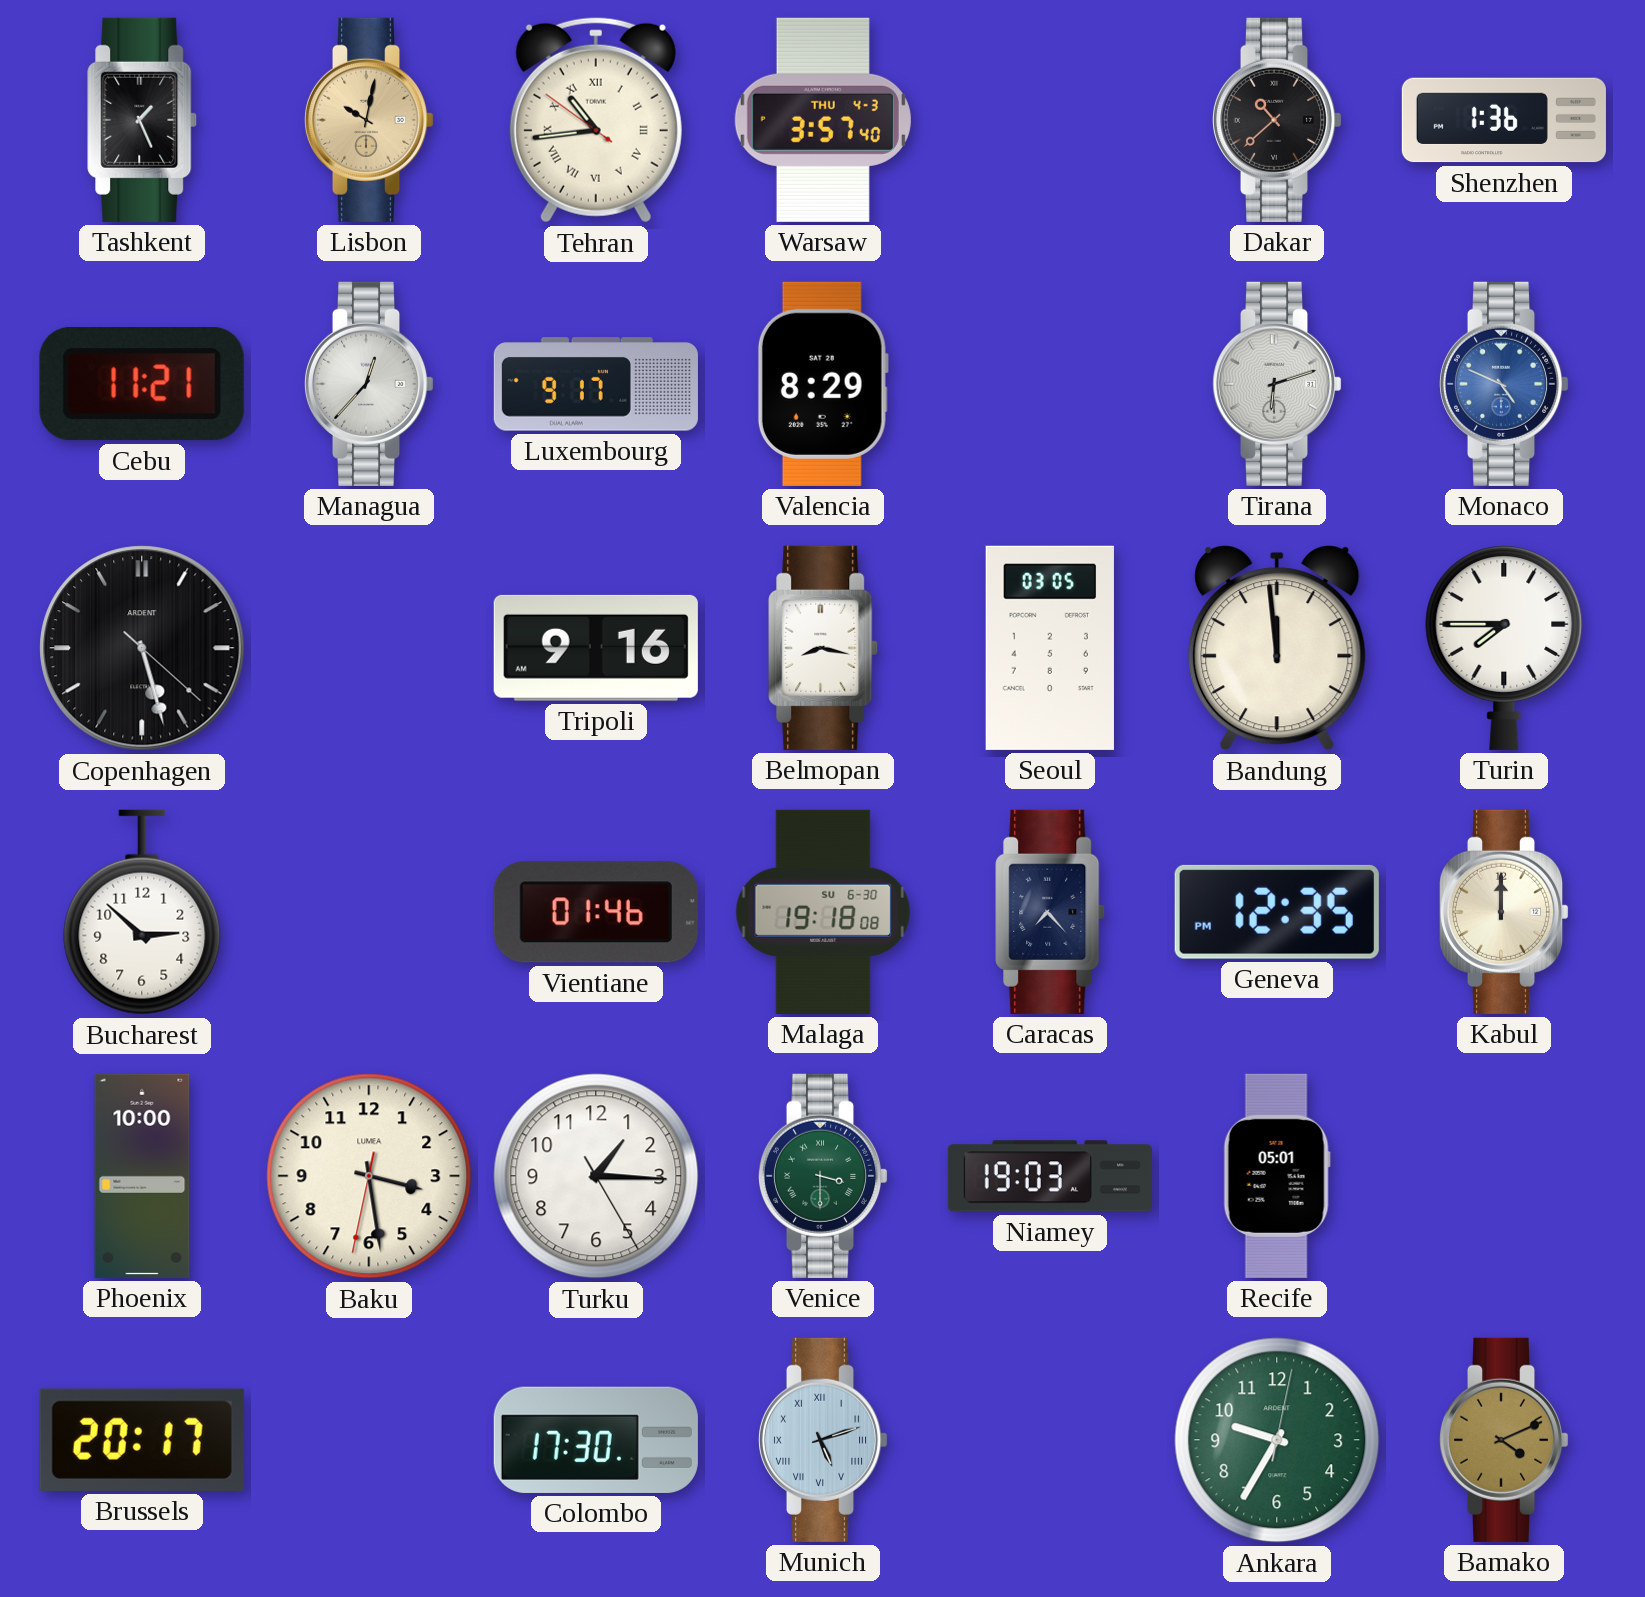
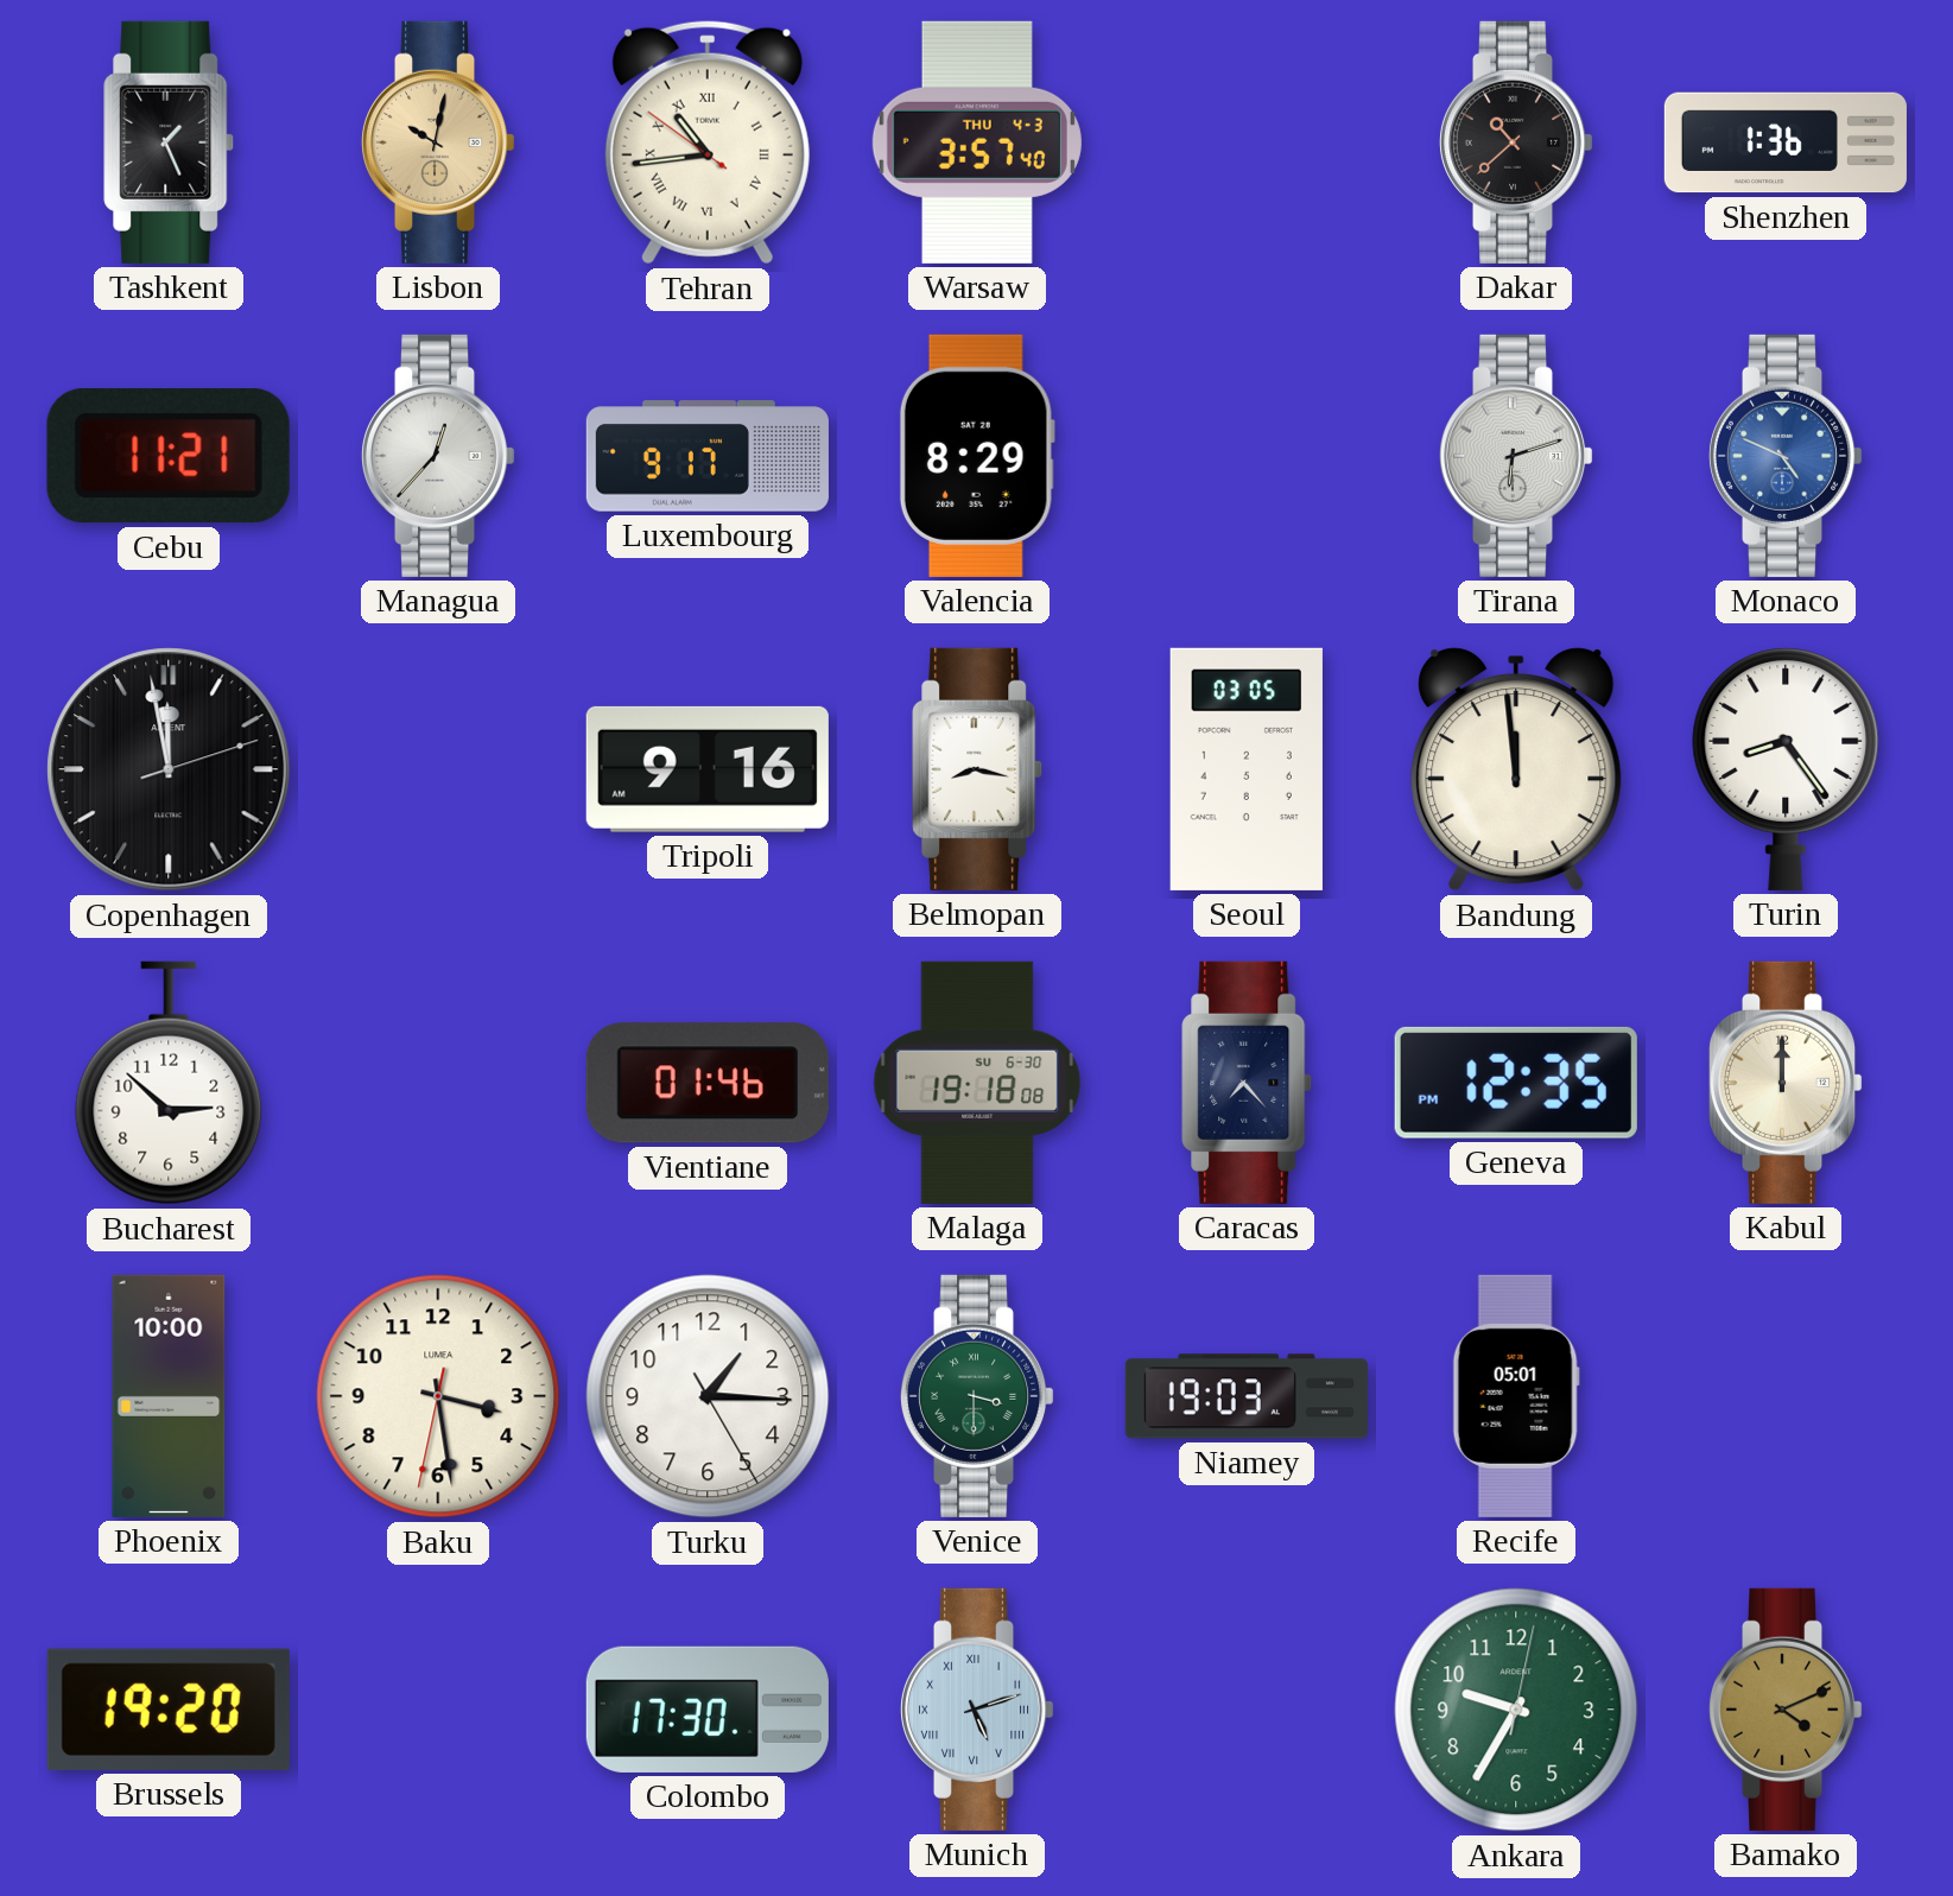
Copenhagen: 5:27 -> 11:58
Turin: 7:45 -> 8:24
Brussels: 20:17 -> 19:20
